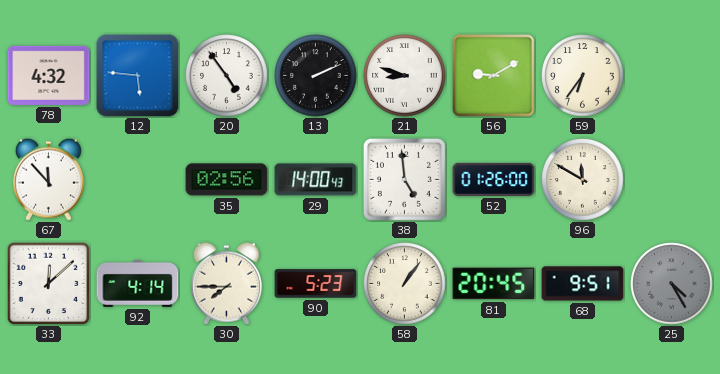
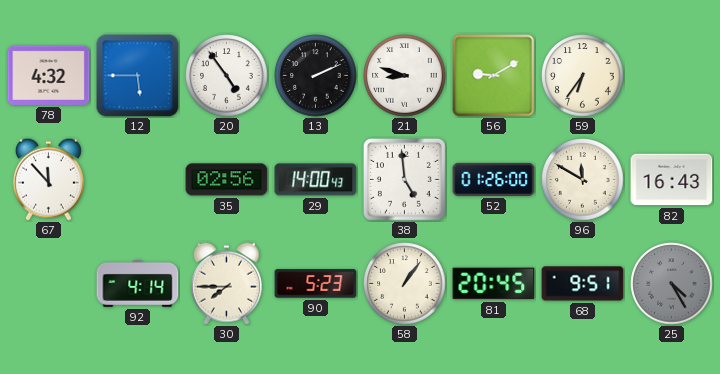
12: 5:46 -> 5:45
82: none -> 16:43
33: 12:08 -> none
